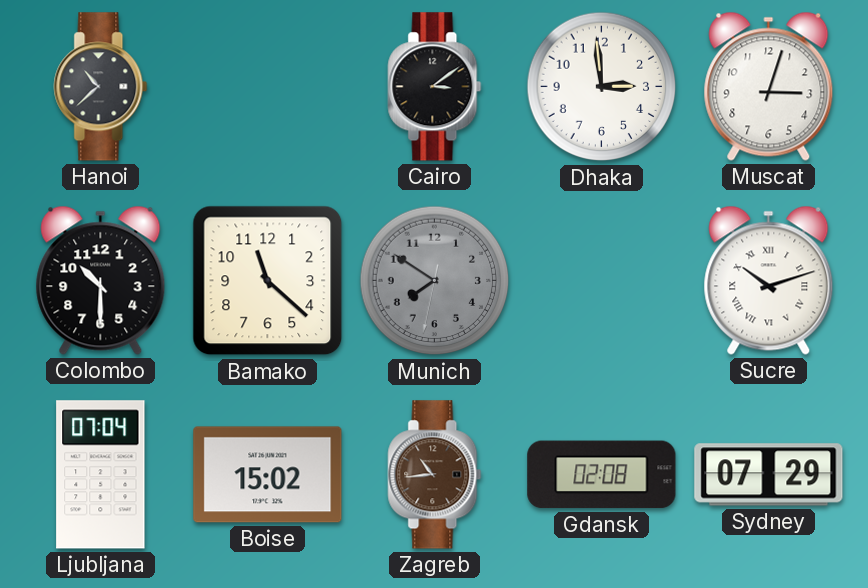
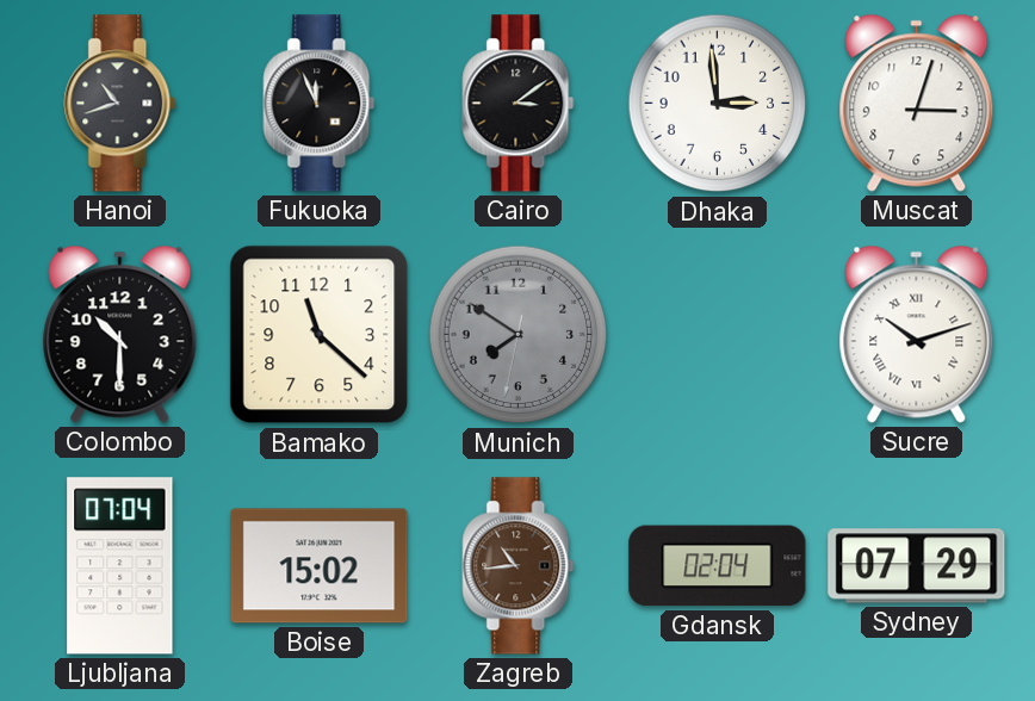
Hanoi: 10:38 -> 10:42
Fukuoka: none -> 11:56
Gdansk: 02:08 -> 02:04
